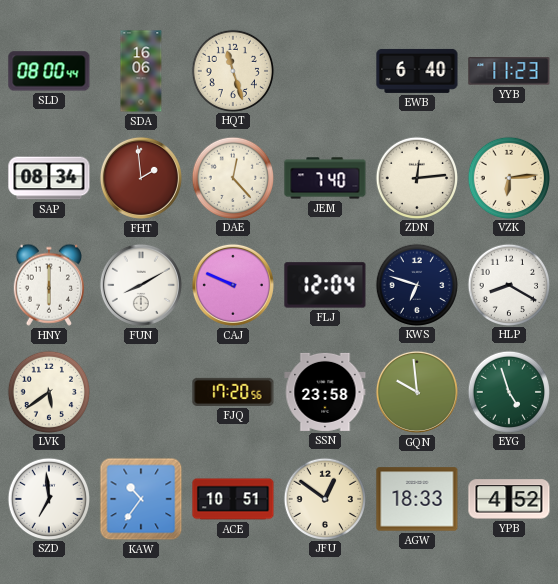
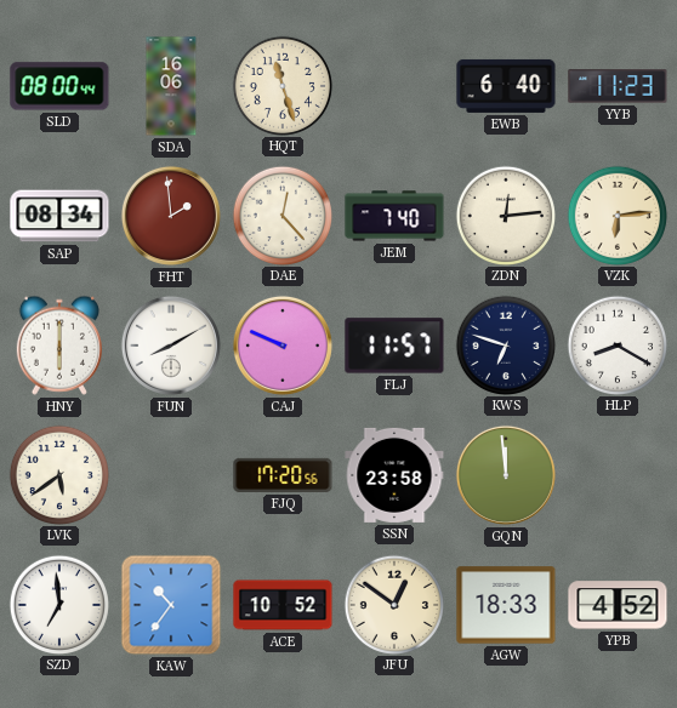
FLJ: 12:04 -> 11:57
GQN: 9:59 -> 11:59
EYG: 4:57 -> none
ACE: 10:51 -> 10:52
